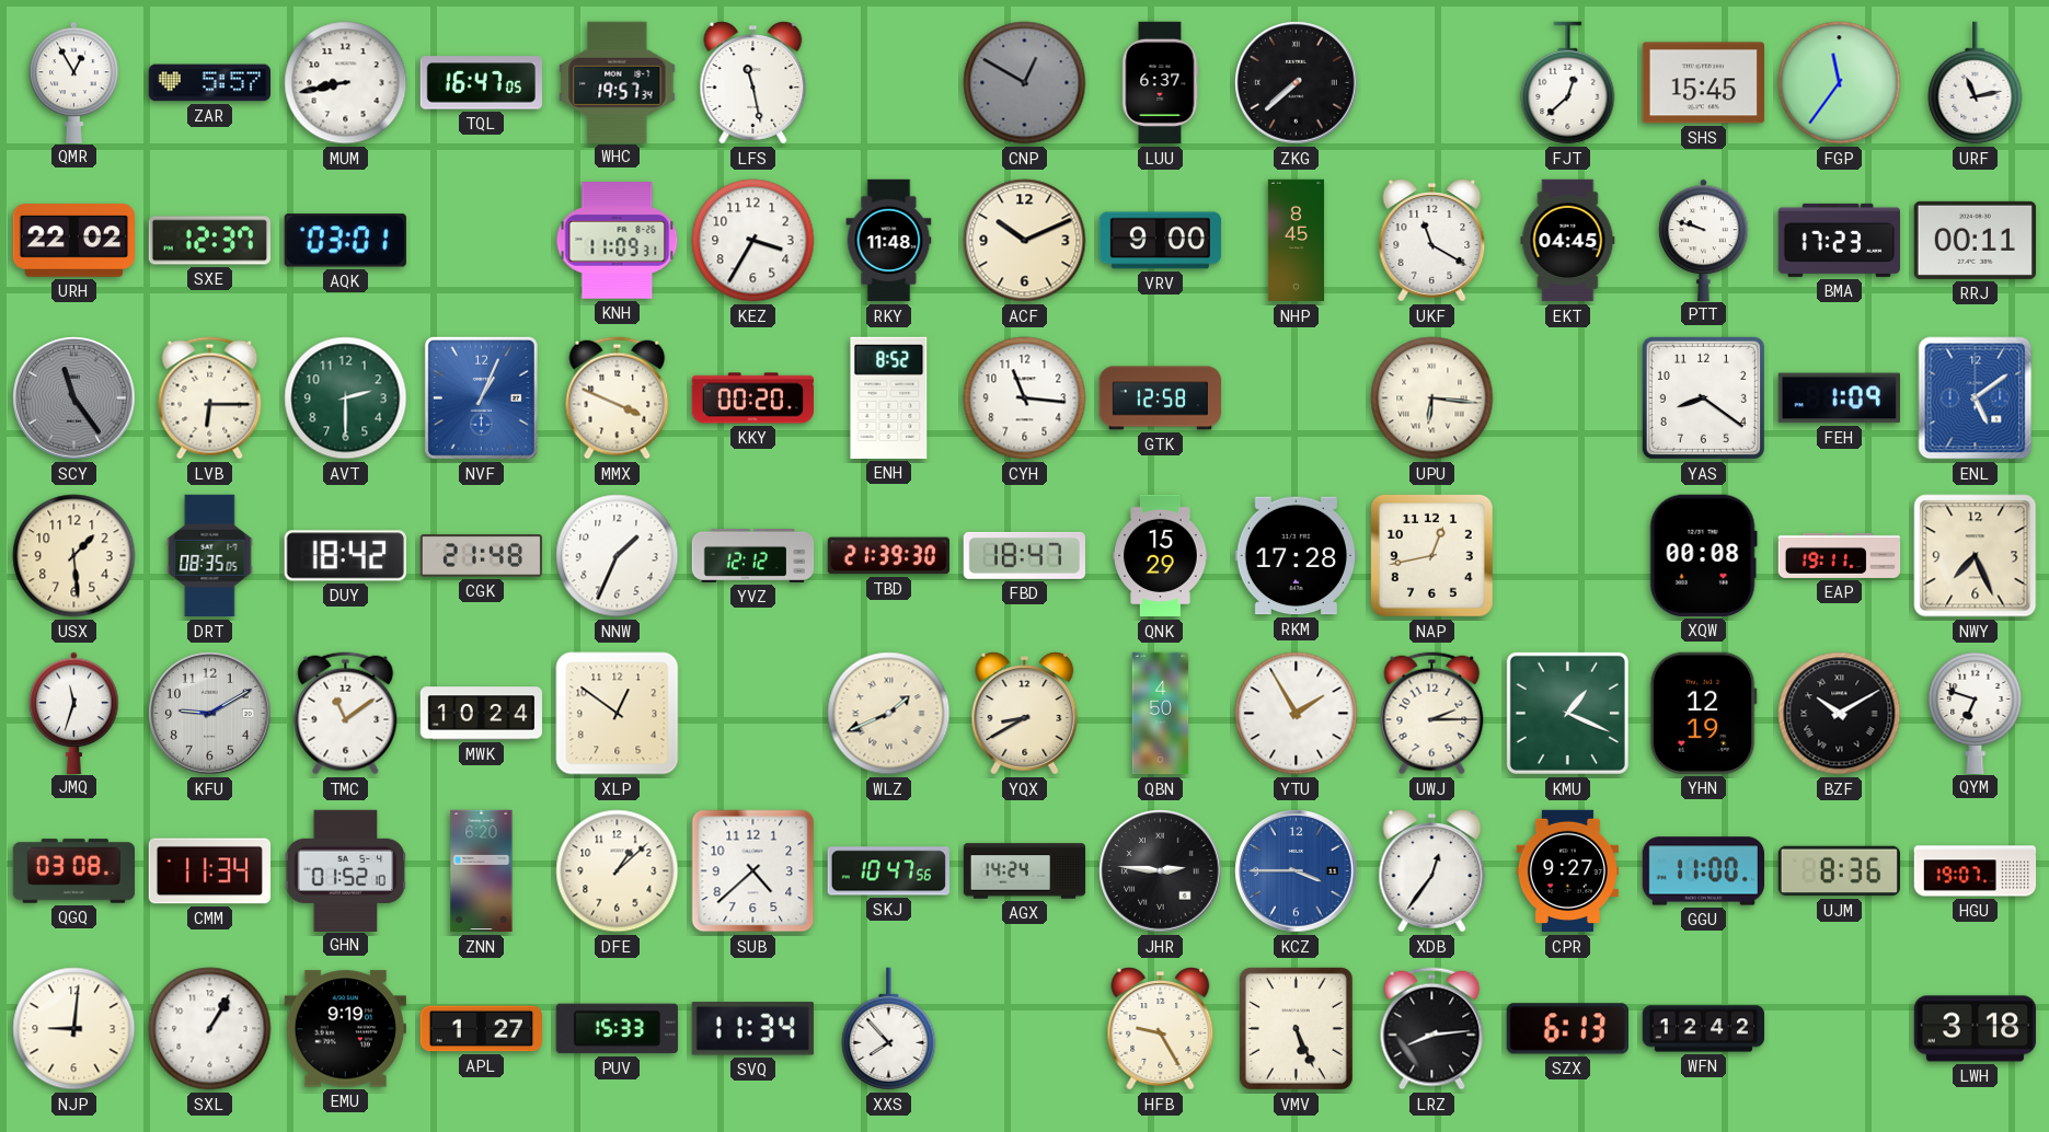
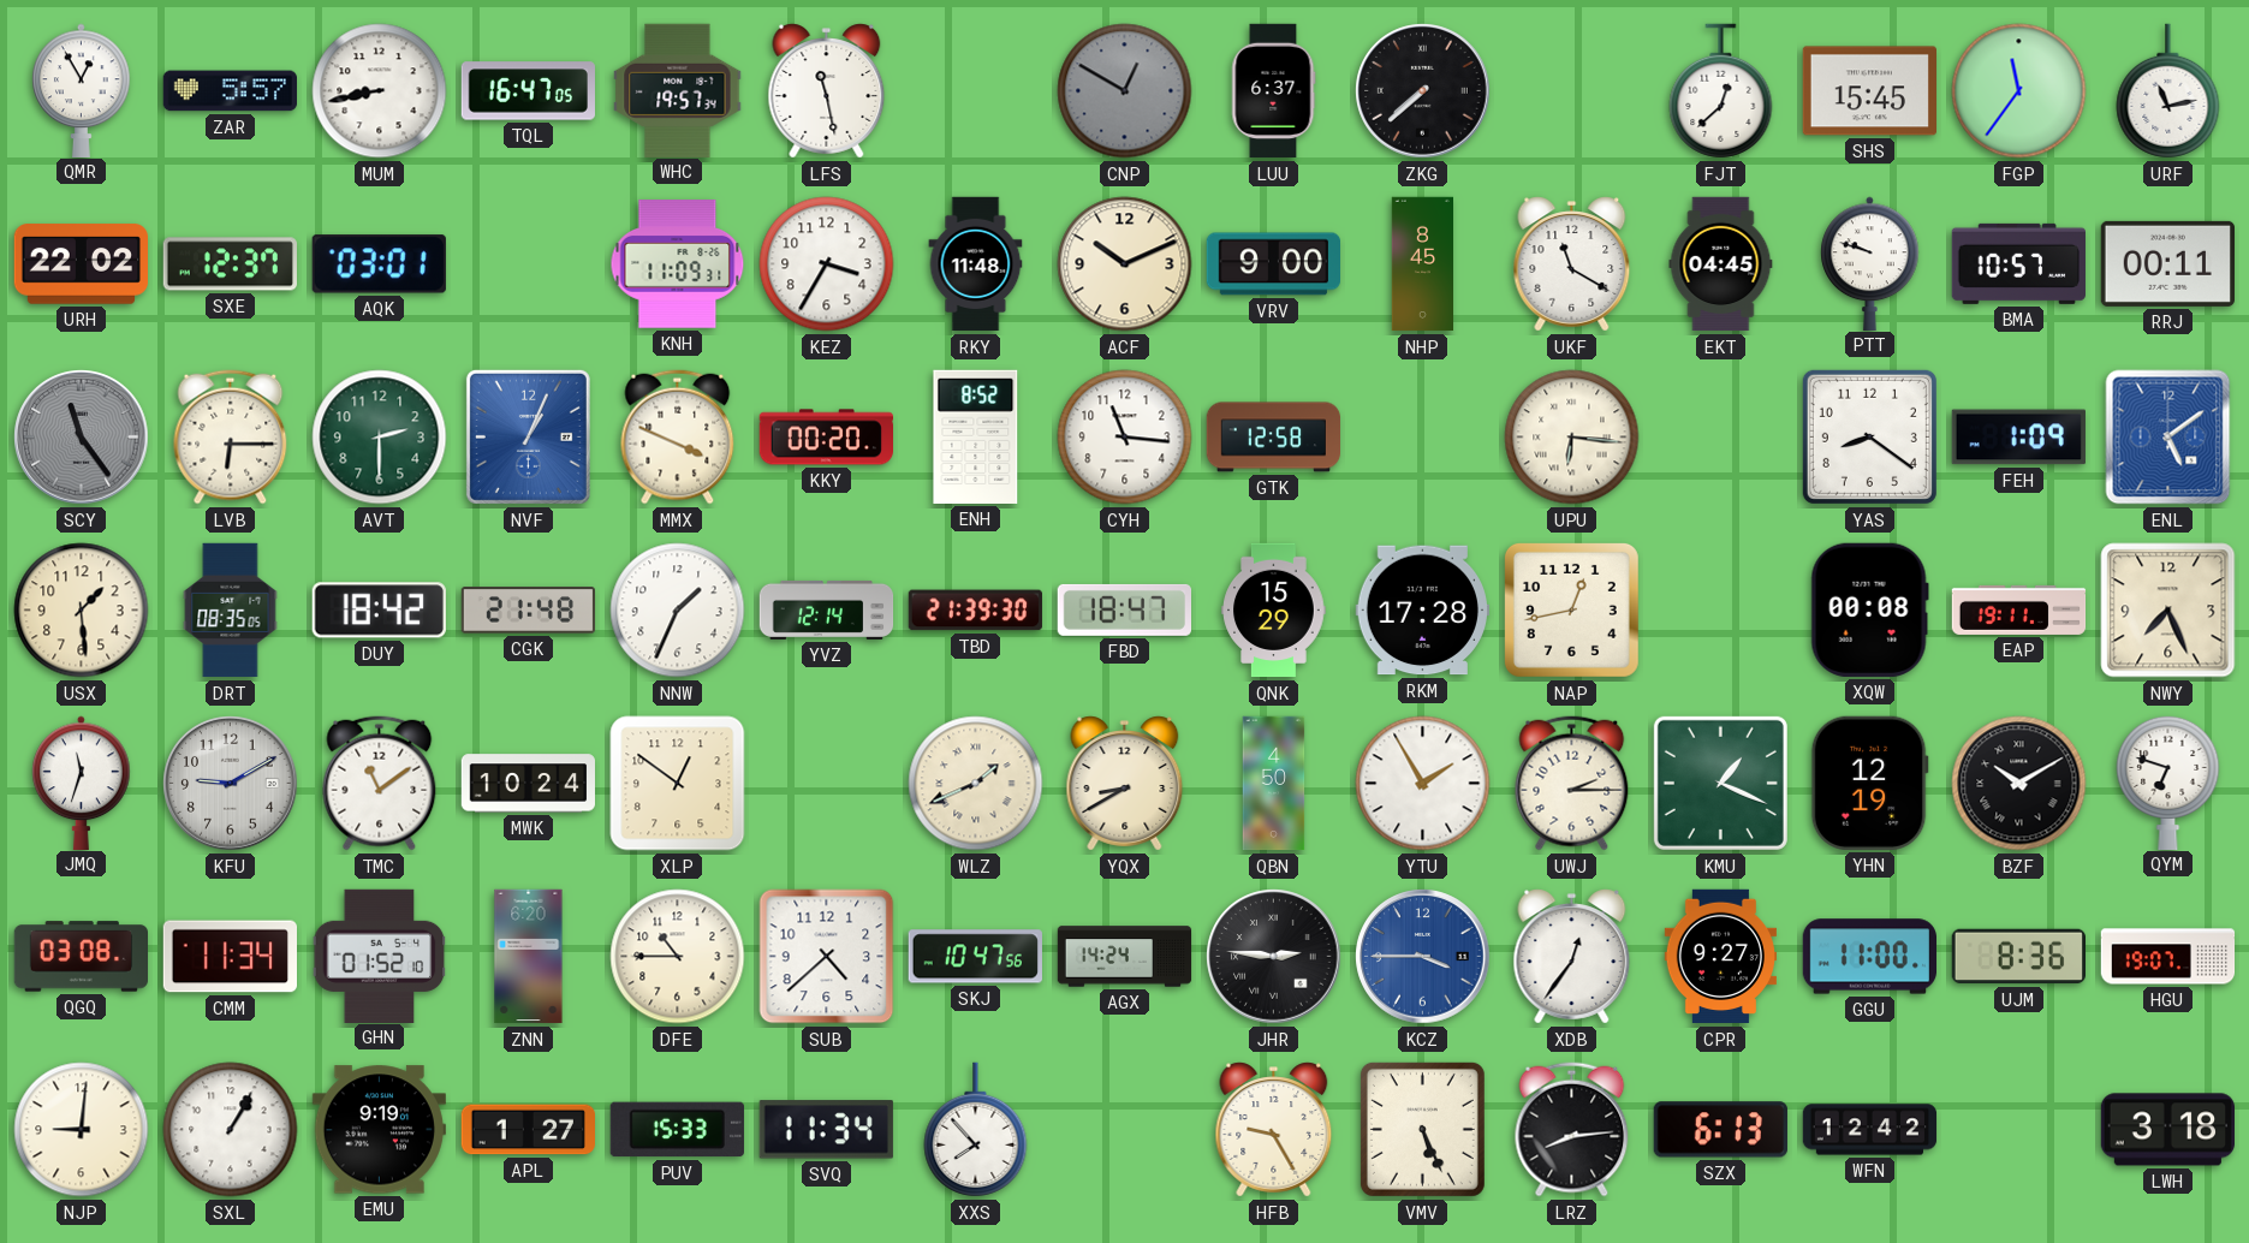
BMA: 17:23 -> 10:57
YVZ: 12:12 -> 12:14
DFE: 1:08 -> 10:45
